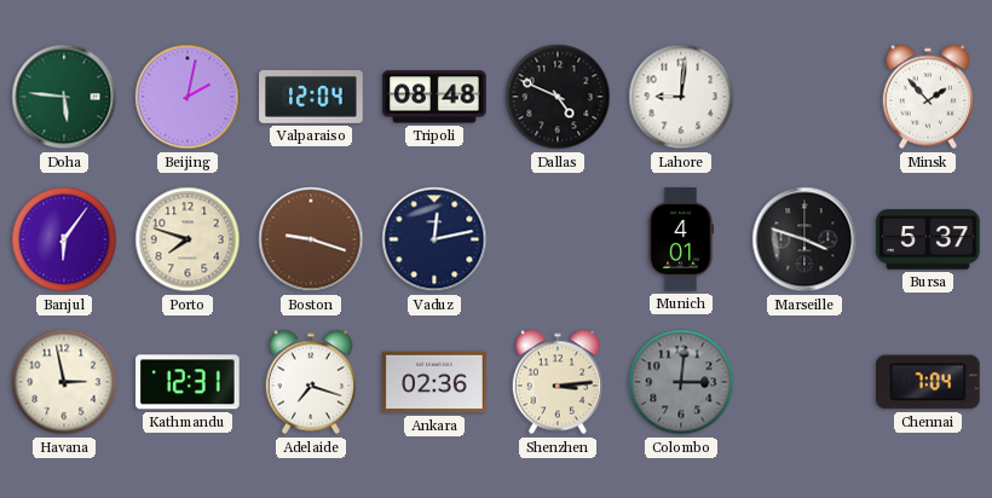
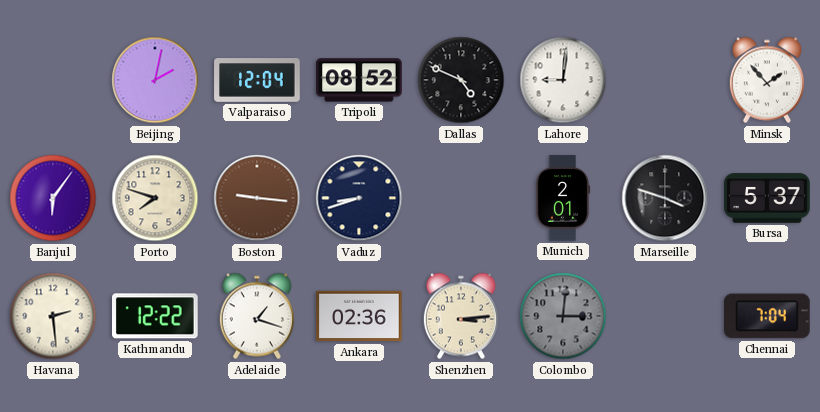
Doha: 5:46 -> none
Tripoli: 08:48 -> 08:52
Boston: 9:18 -> 9:16
Vaduz: 12:13 -> 8:42
Munich: 4:01 -> 2:01
Havana: 2:58 -> 2:29
Kathmandu: 12:31 -> 12:22
Adelaide: 7:18 -> 1:18
